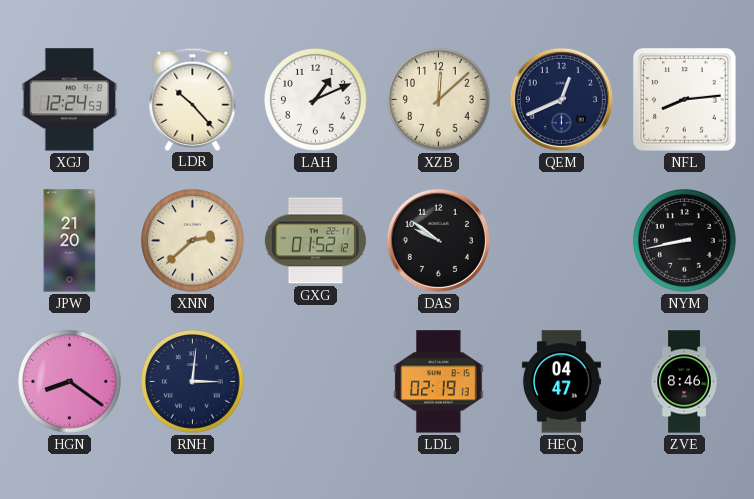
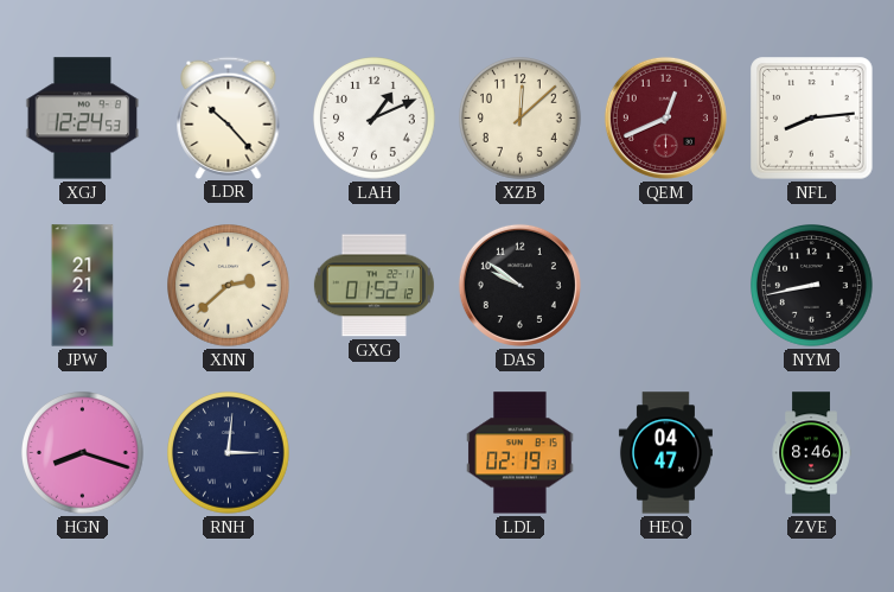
QEM dial: navy -> burgundy
JPW: 21:20 -> 21:21
HGN: 8:21 -> 8:18
